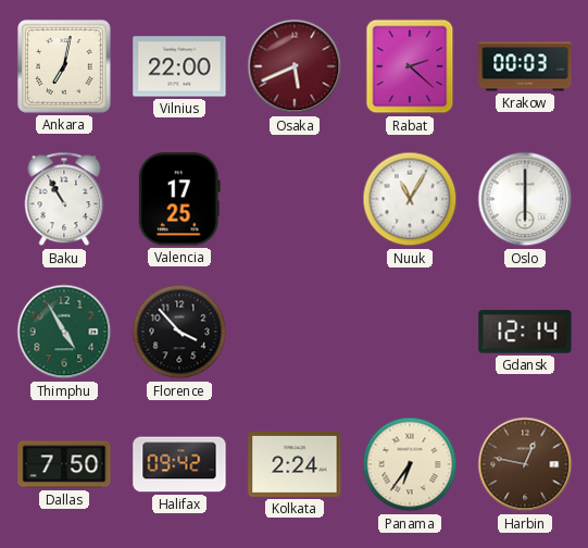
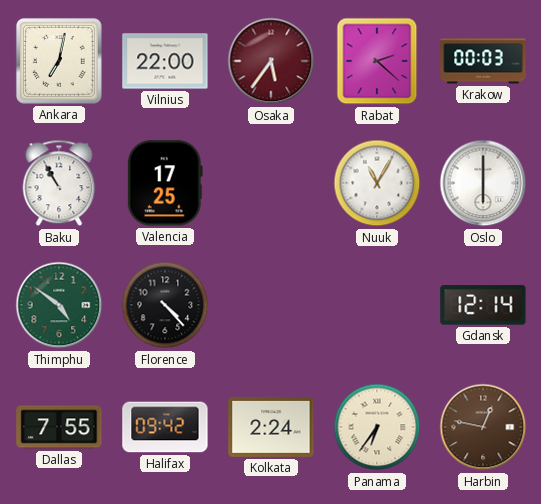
Osaka: 5:41 -> 5:36
Thimphu: 4:55 -> 4:51
Florence: 3:53 -> 4:23
Dallas: 7:50 -> 7:55
